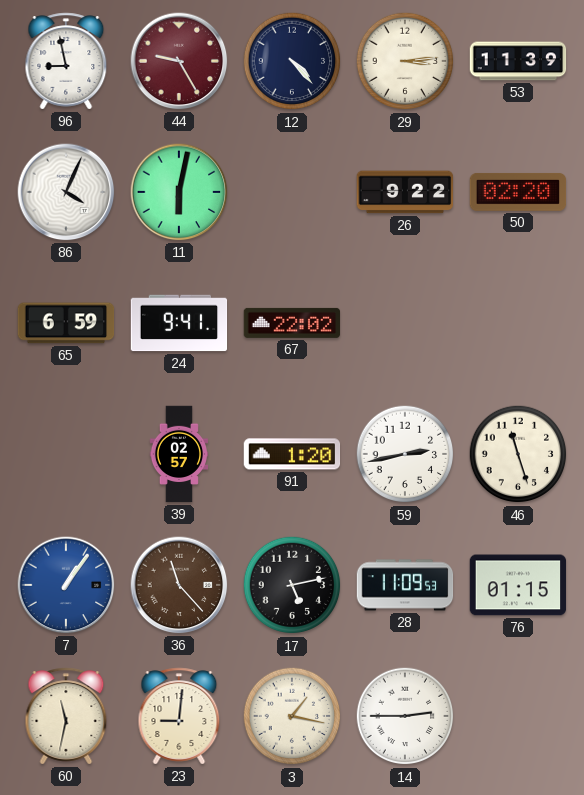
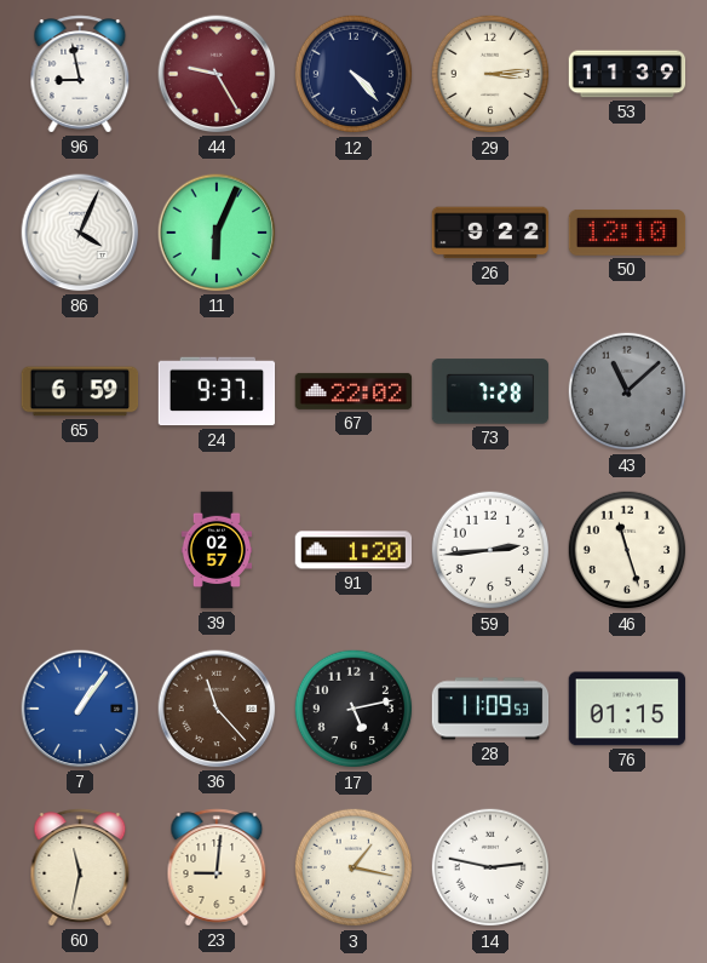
11: 6:02 -> 6:04
50: 02:20 -> 12:10
24: 9:41 -> 9:37
73: none -> 7:28
43: none -> 11:08
59: 2:43 -> 2:44
14: 2:45 -> 2:47
